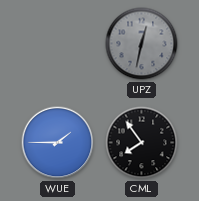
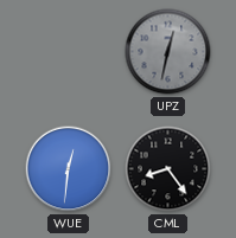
WUE: 1:45 -> 12:31
CML: 7:54 -> 8:24
